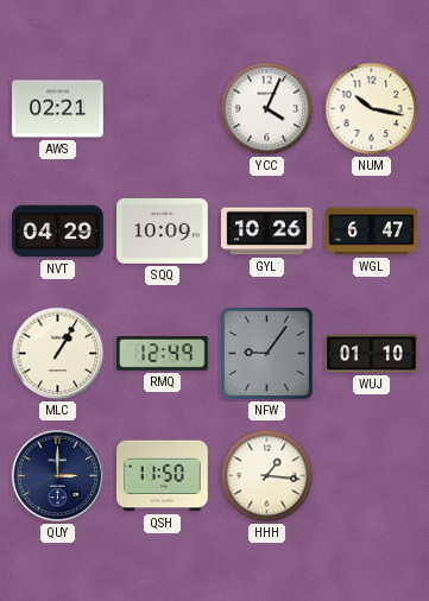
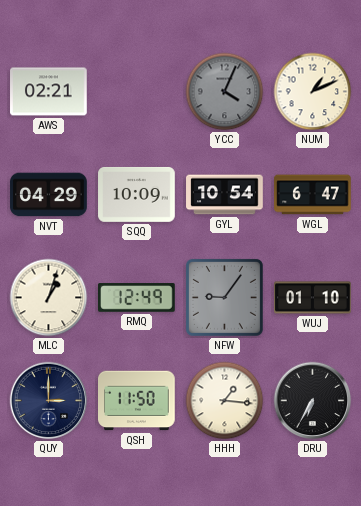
YCC dial: white -> grey
NUM: 10:17 -> 1:11
GYL: 10:26 -> 10:54
MLC: 1:05 -> 1:03
DRU: none -> 6:35
